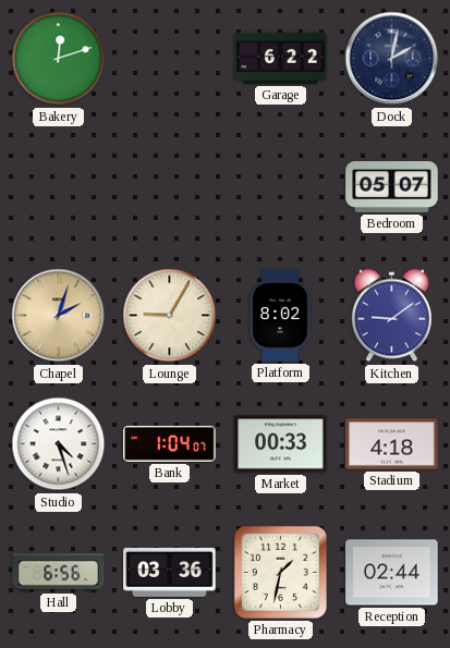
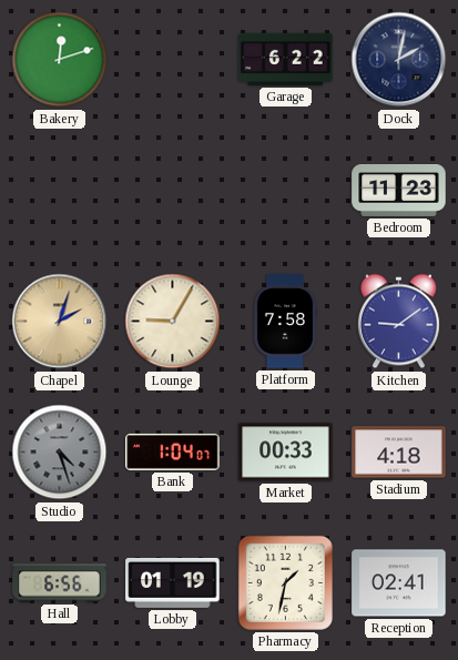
Bedroom: 05:07 -> 11:23
Platform: 8:02 -> 7:58
Studio dial: white -> grey
Lobby: 03:36 -> 01:19
Reception: 02:44 -> 02:41
